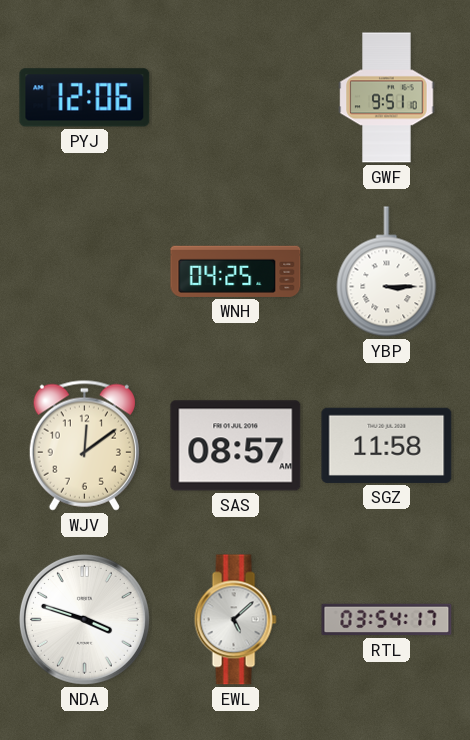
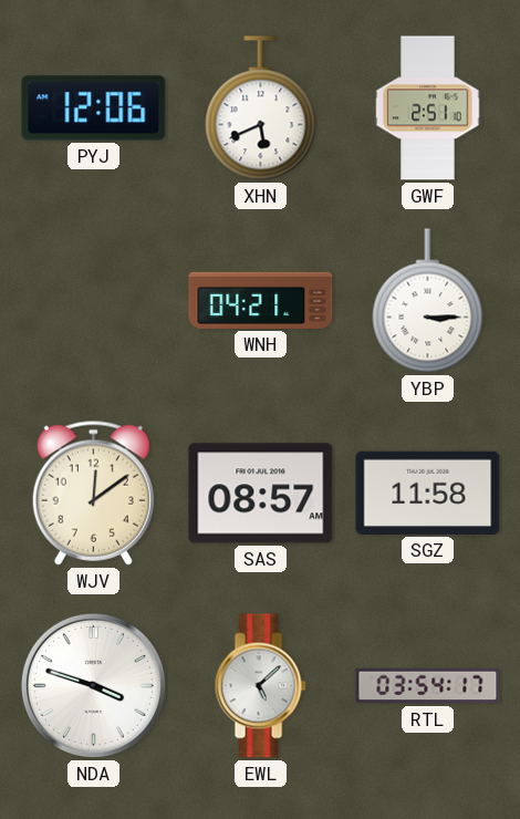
XHN: none -> 5:41
GWF: 9:51 -> 2:51
WNH: 04:25 -> 04:21
